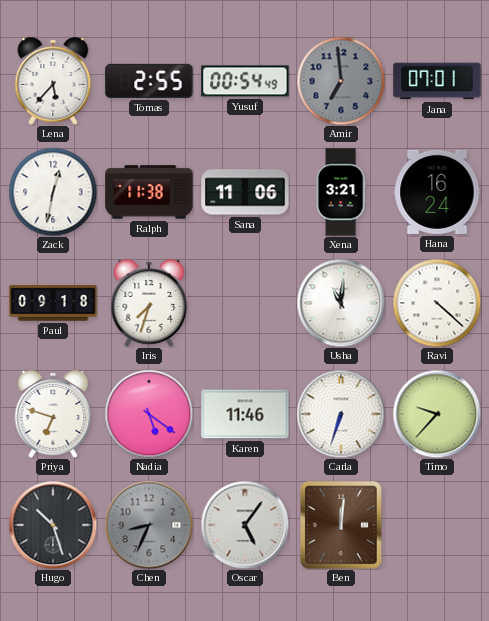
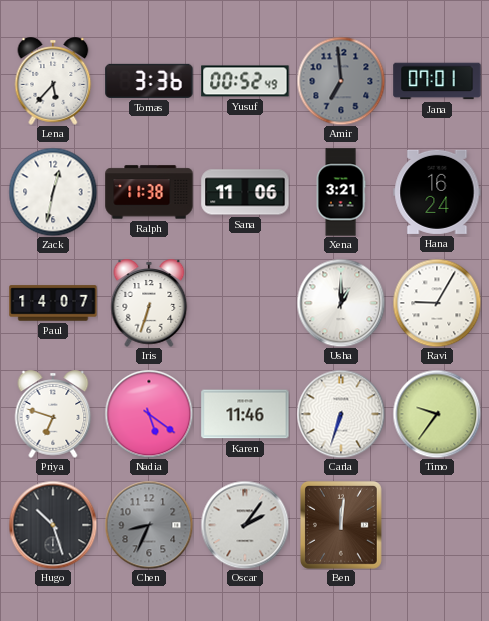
Tomas: 2:55 -> 3:36
Yusuf: 00:54 -> 00:52
Paul: 09:18 -> 14:07
Iris: 7:33 -> 6:33
Usha: 11:01 -> 1:00
Ravi: 4:22 -> 9:05
Timo: 9:37 -> 9:36
Oscar: 5:06 -> 2:06
